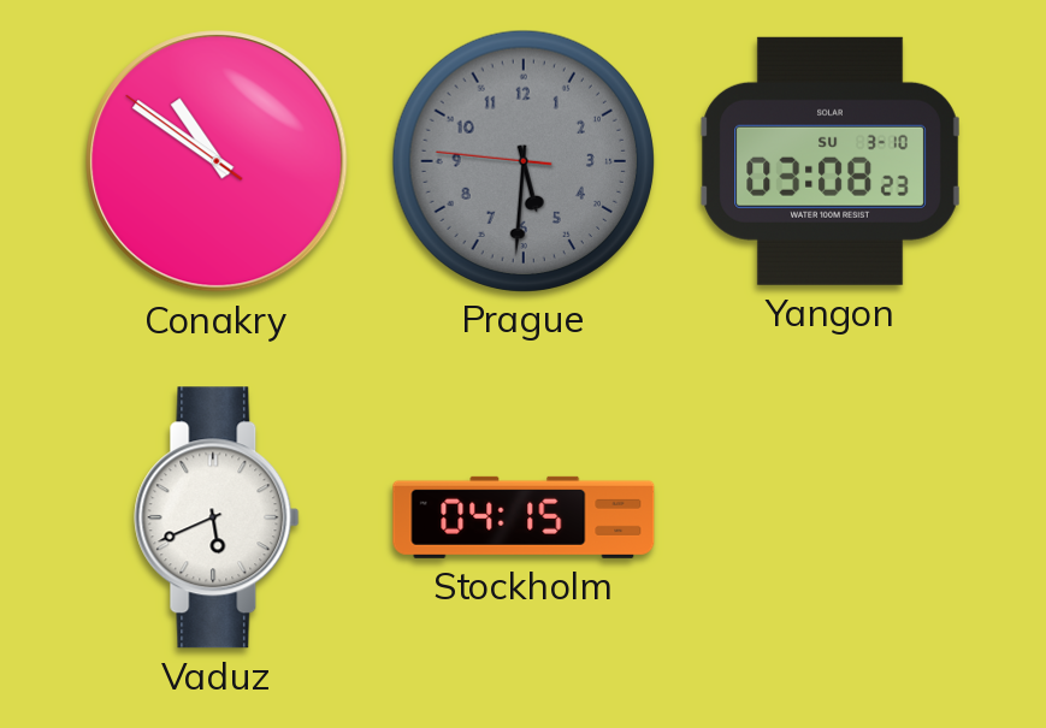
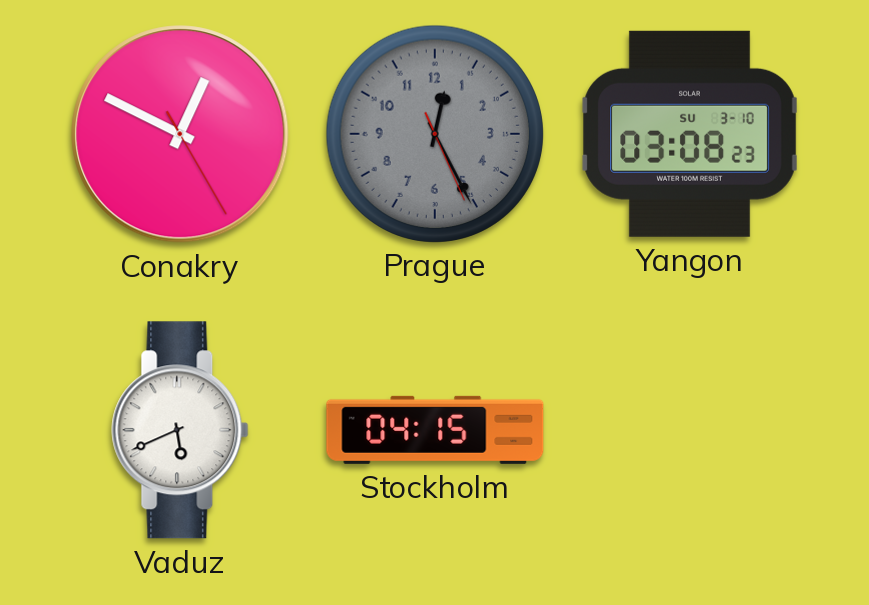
Conakry: 10:50 -> 12:49
Prague: 5:30 -> 12:25
